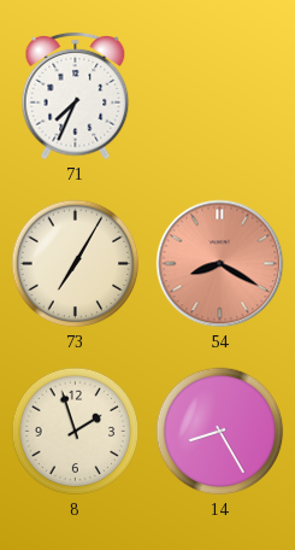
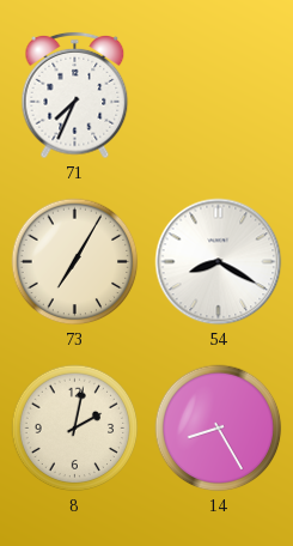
54 dial: salmon -> white
8: 1:57 -> 2:02
